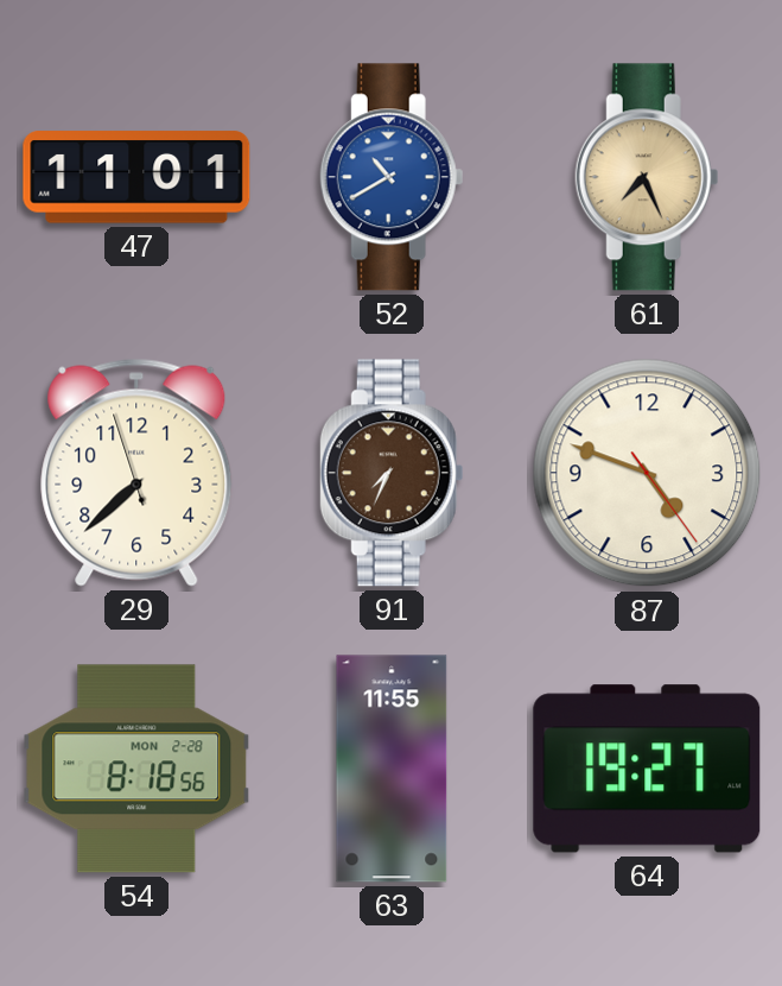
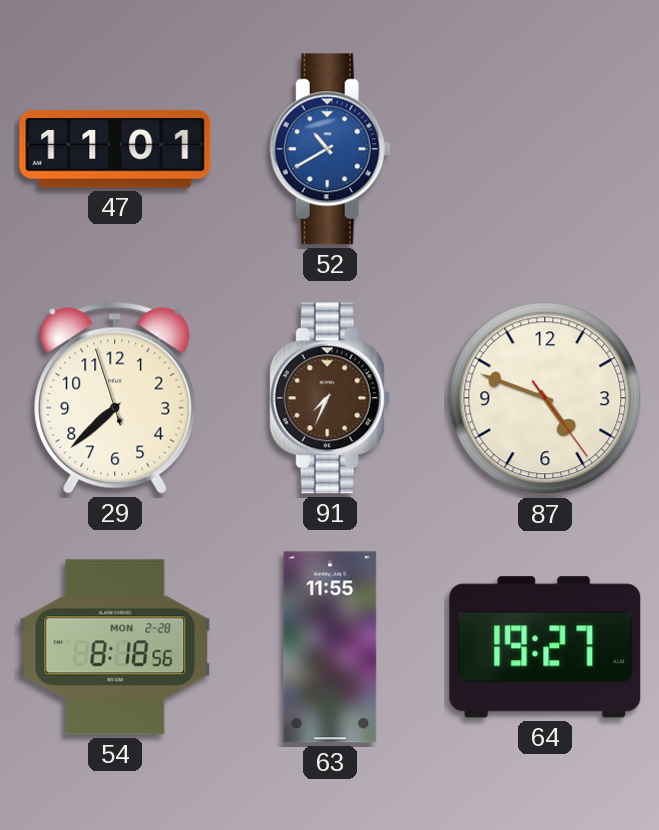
61: 7:26 -> none
